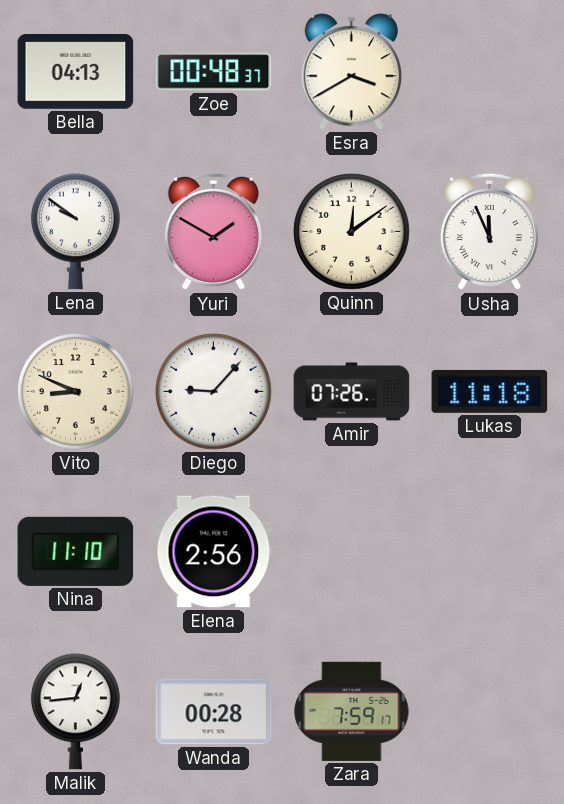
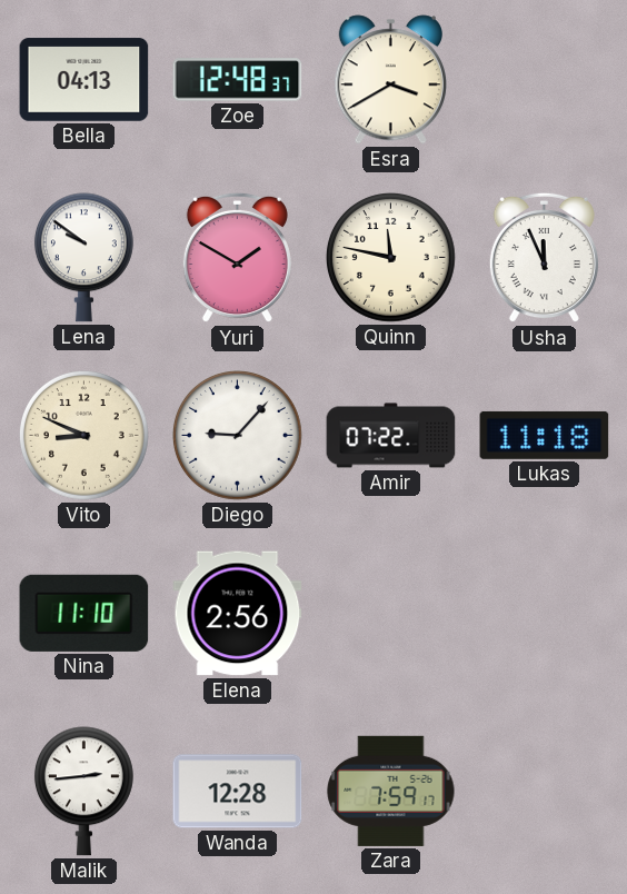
Zoe: 00:48 -> 12:48
Quinn: 12:09 -> 11:47
Amir: 07:26 -> 07:22
Malik: 12:44 -> 2:44
Wanda: 00:28 -> 12:28
